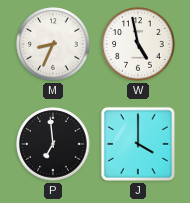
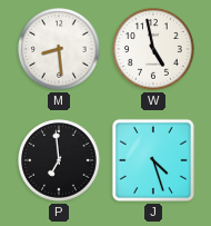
M: 8:34 -> 8:29
J: 4:00 -> 4:27
